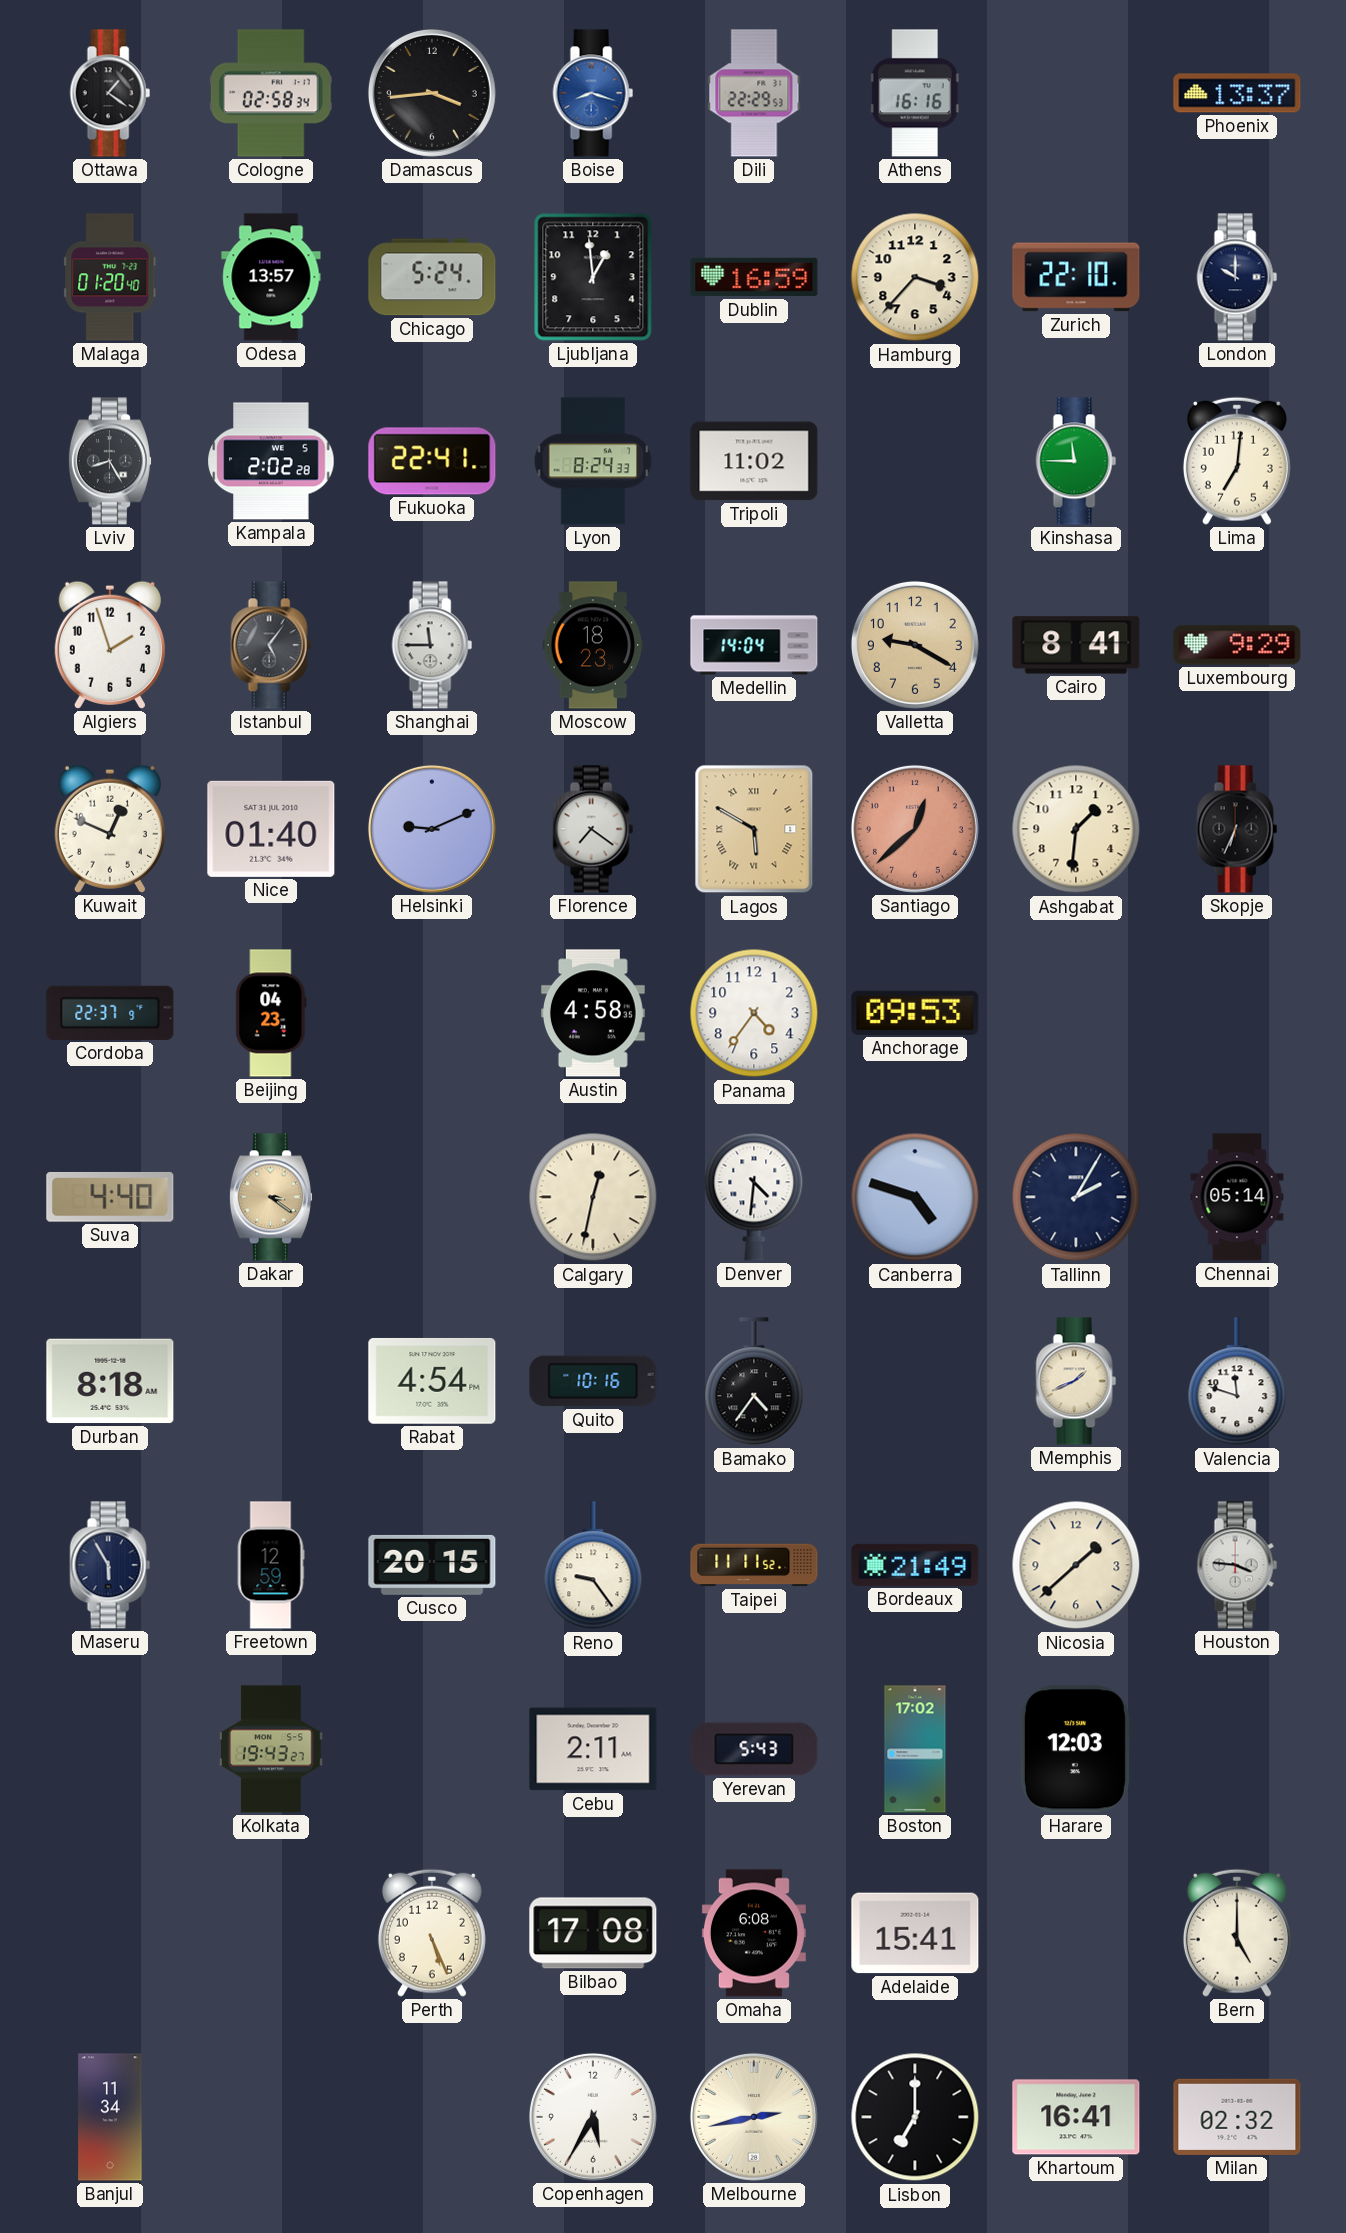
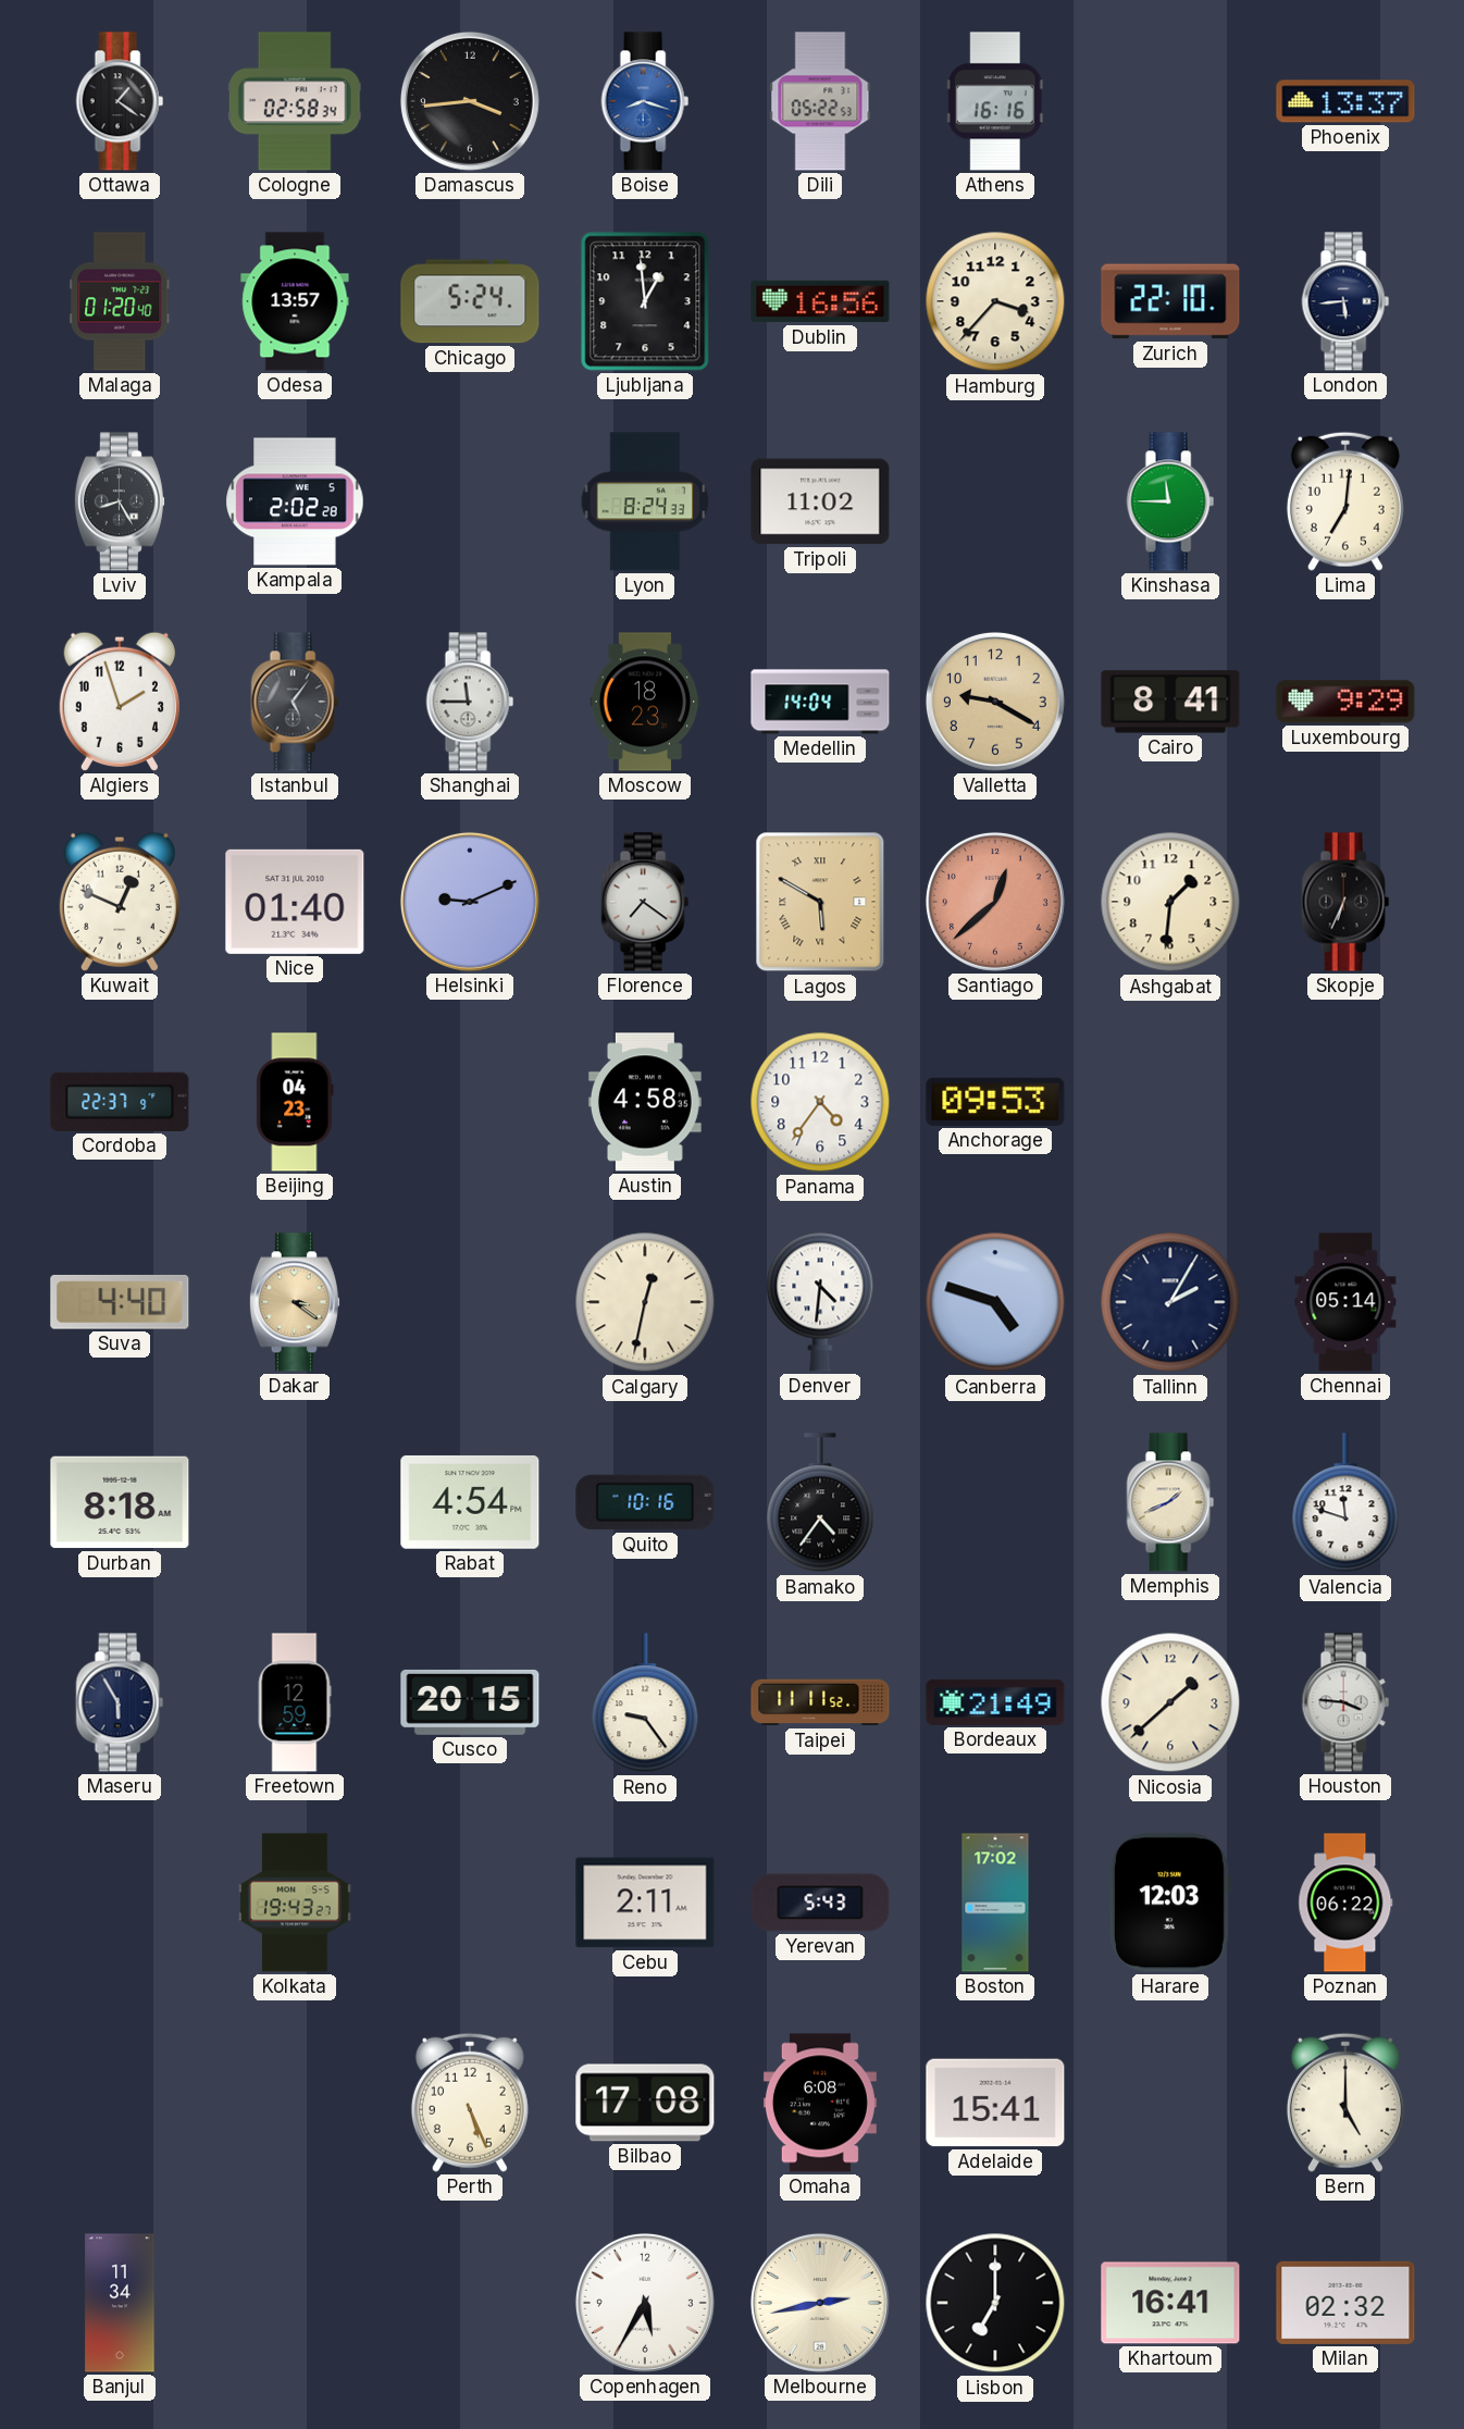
Dili: 22:29 -> 05:22
Dublin: 16:59 -> 16:56
London: 10:00 -> 5:44
Fukuoka: 22:41 -> none
Poznan: none -> 06:22
